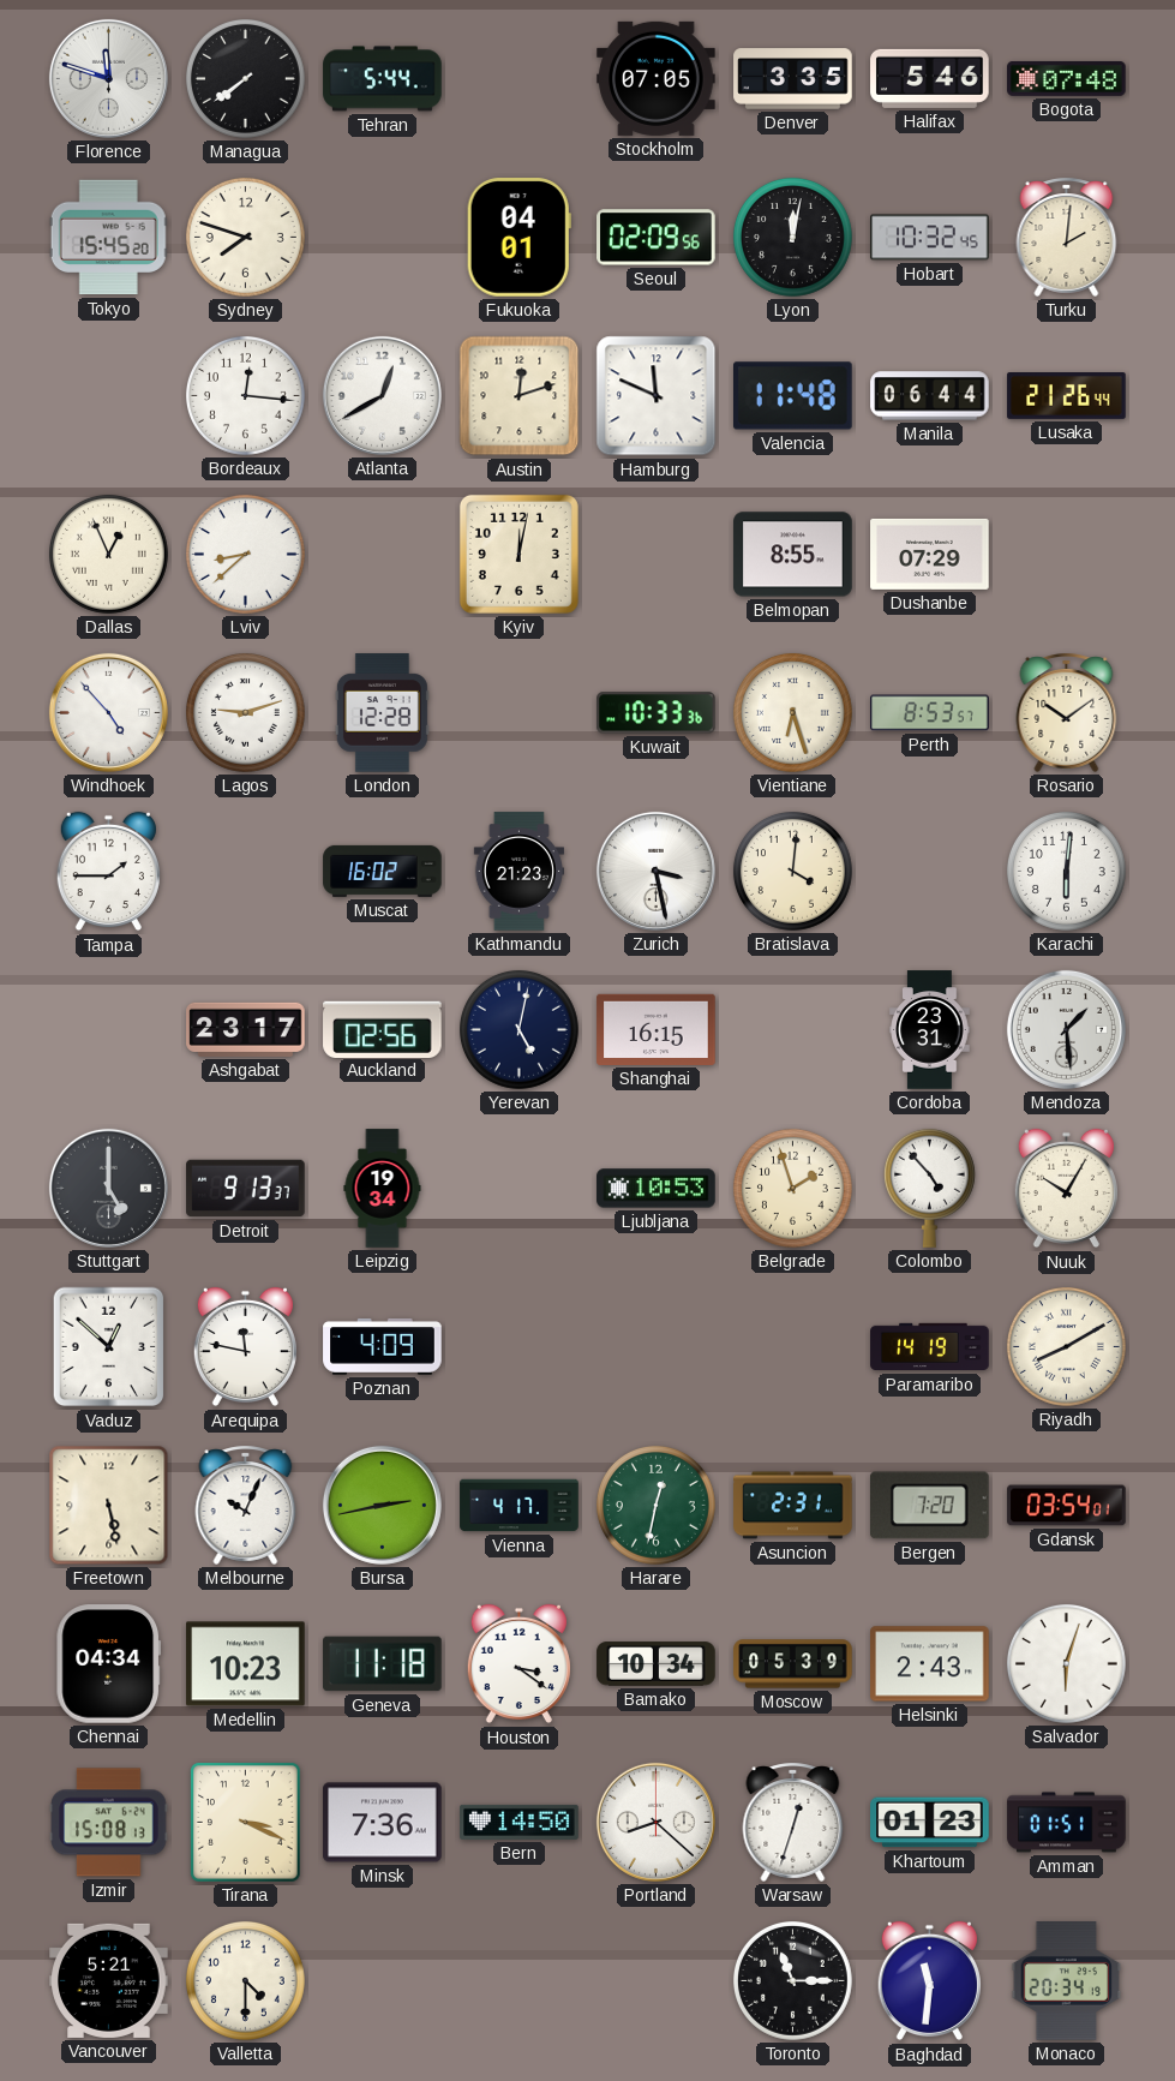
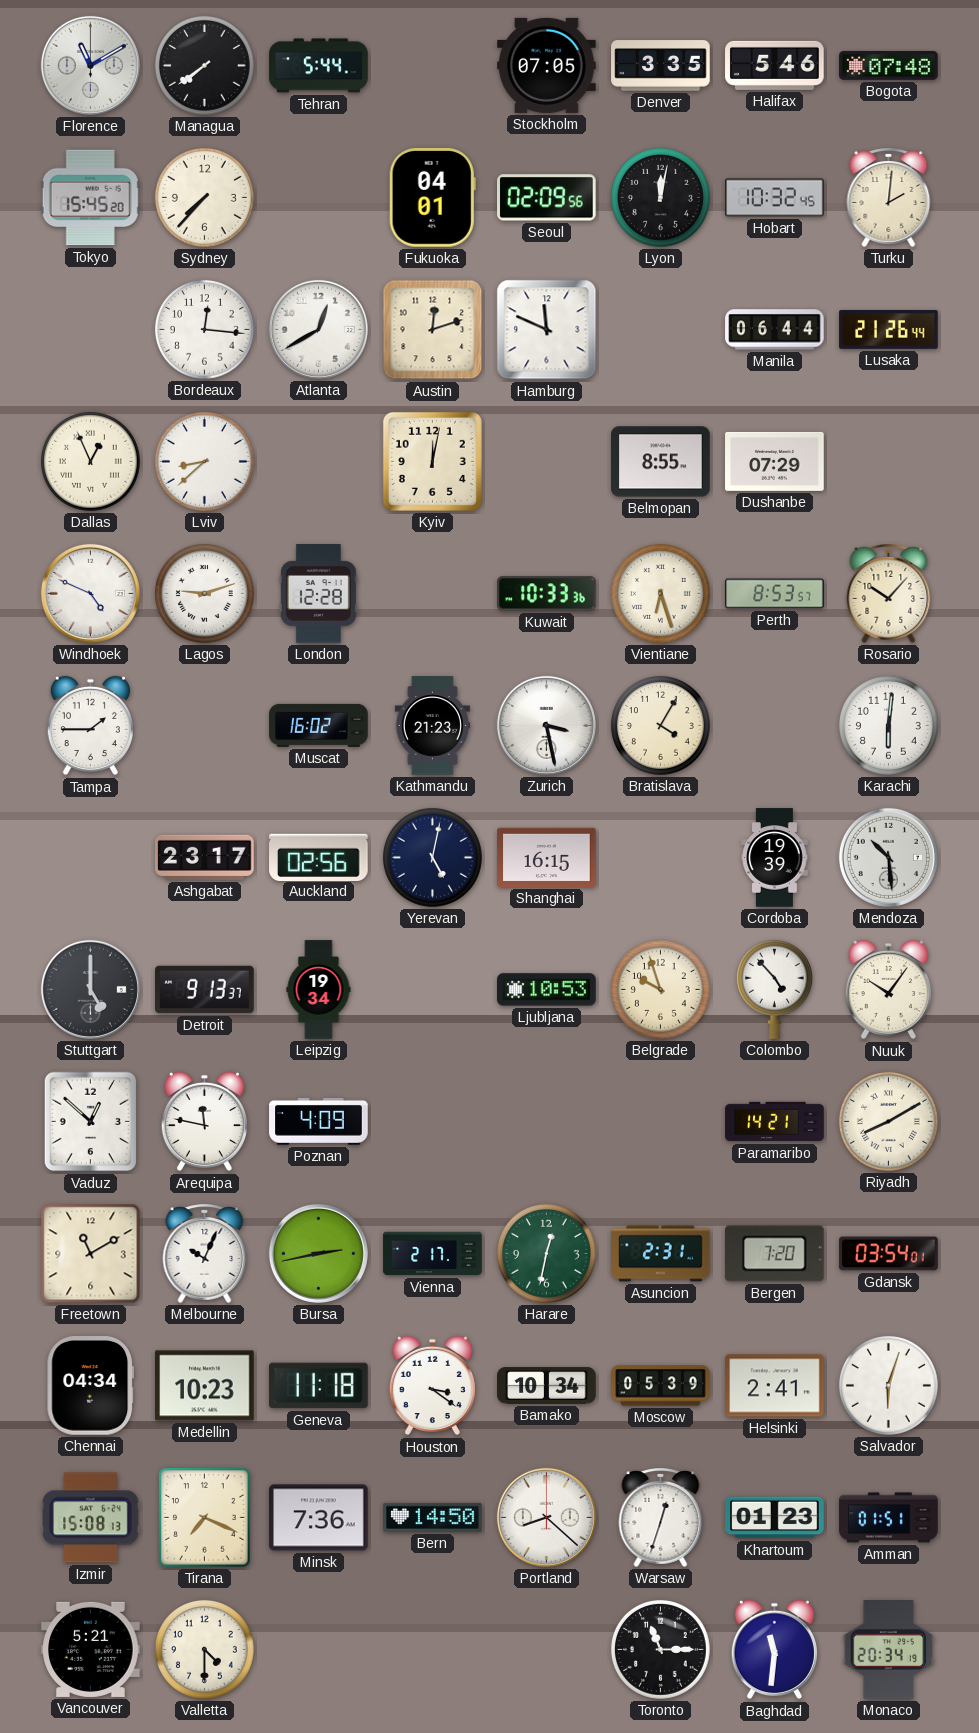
Florence: 11:48 -> 11:10
Sydney: 7:48 -> 7:37
Valencia: 11:48 -> none
Windhoek: 4:53 -> 4:49
Rosario: 10:09 -> 10:07
Bratislava: 4:01 -> 4:05
Cordoba: 23:31 -> 19:39
Mendoza: 1:29 -> 10:29
Belgrade: 1:57 -> 9:57
Nuuk: 10:05 -> 10:06
Paramaribo: 14:19 -> 14:21
Freetown: 5:28 -> 11:10
Vienna: 4:17 -> 2:17
Helsinki: 2:43 -> 2:41
Tirana: 3:19 -> 7:19
